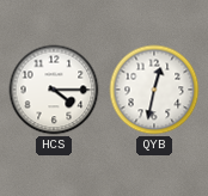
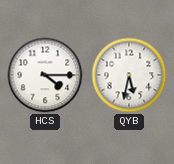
QYB: 12:32 -> 5:32
